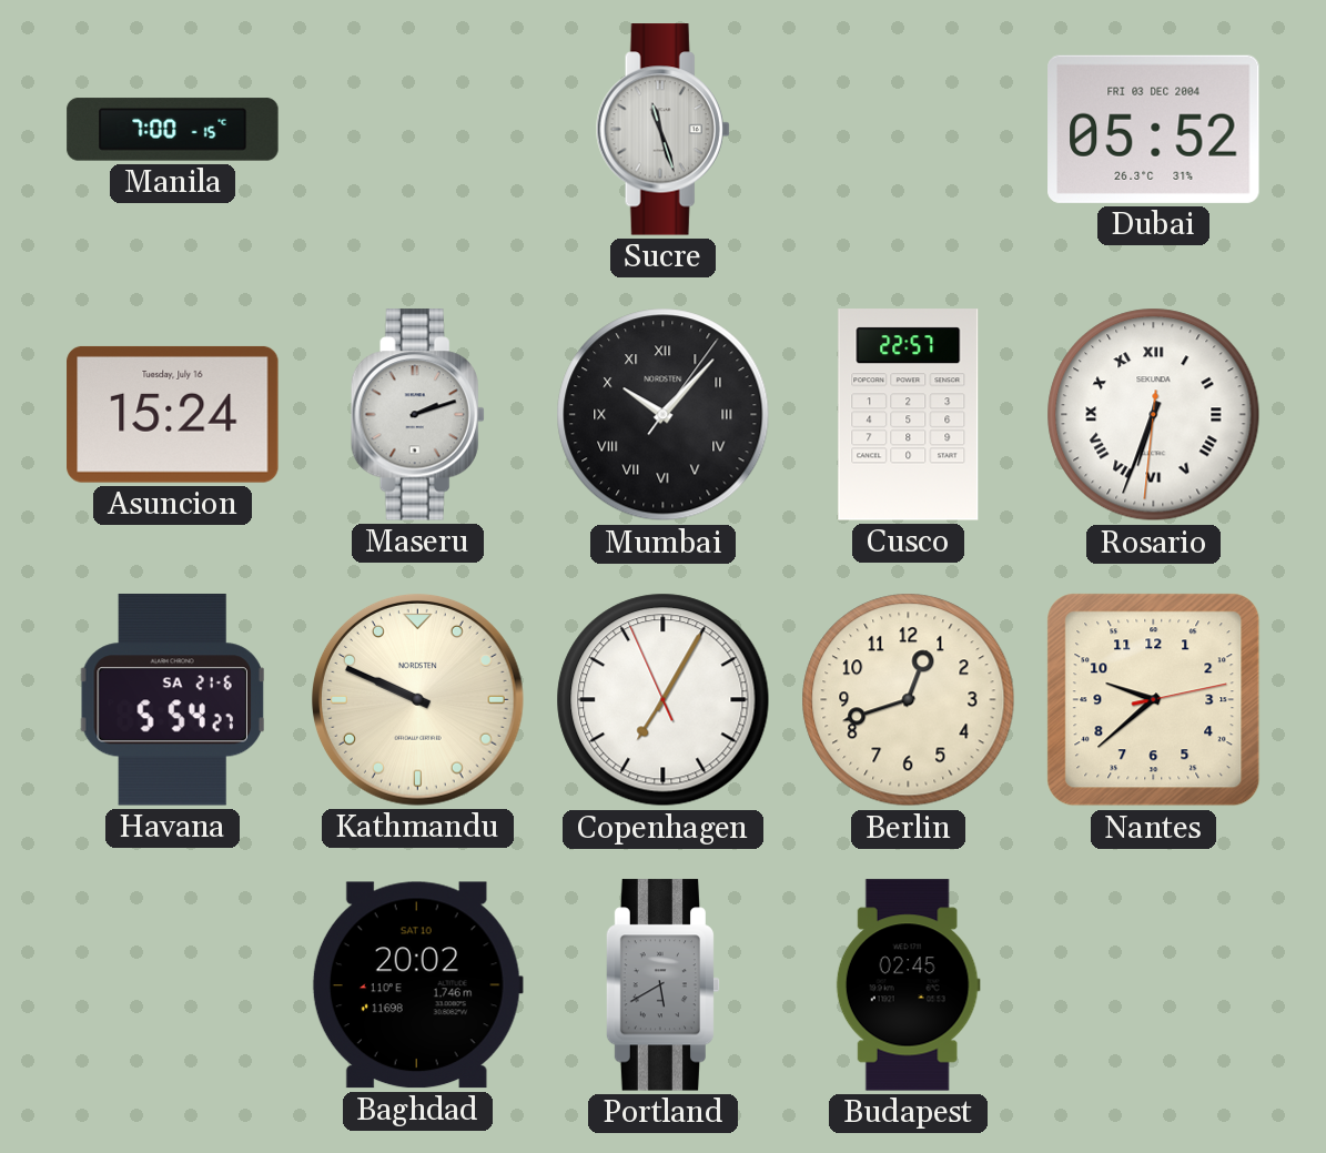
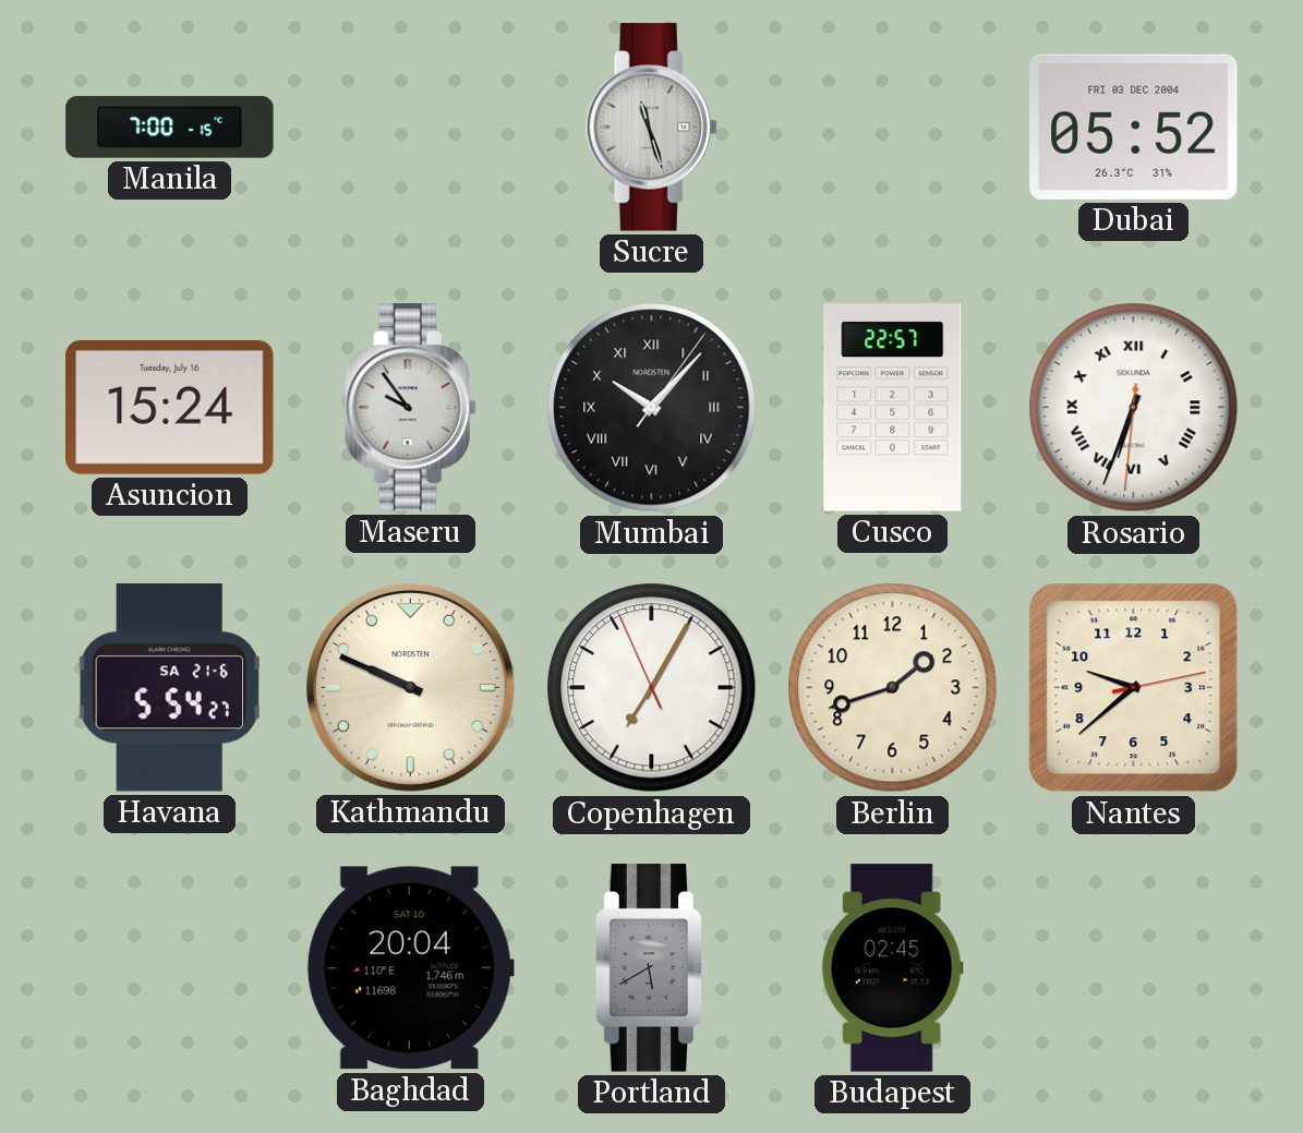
Maseru: 2:12 -> 9:54
Berlin: 12:42 -> 1:42
Baghdad: 20:02 -> 20:04
